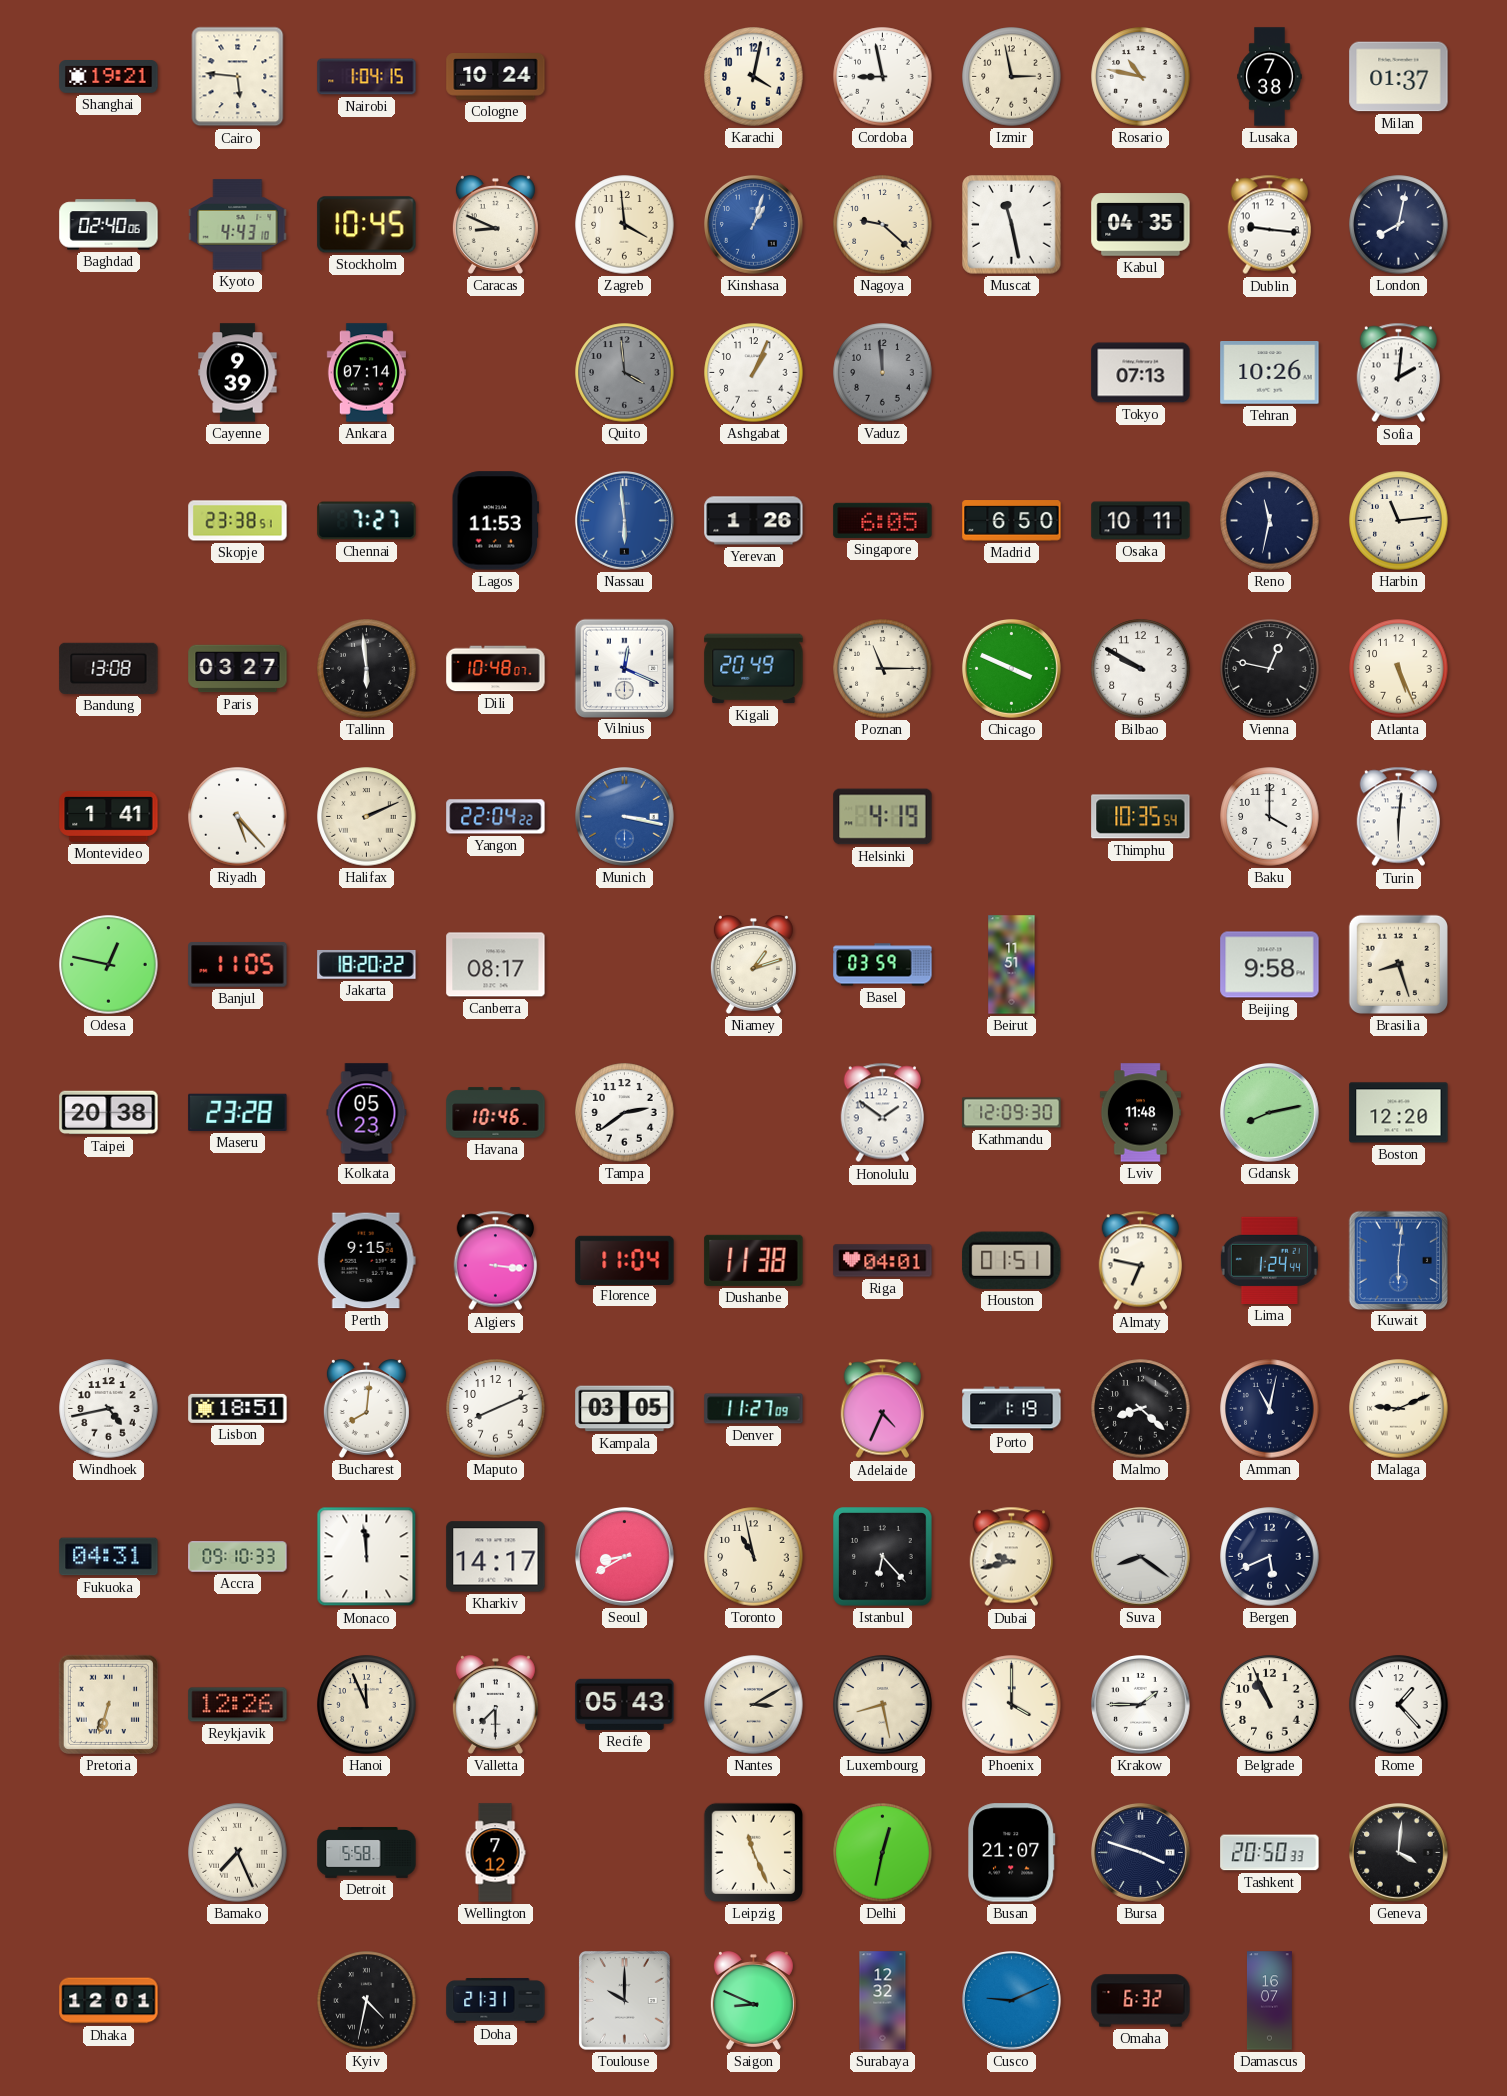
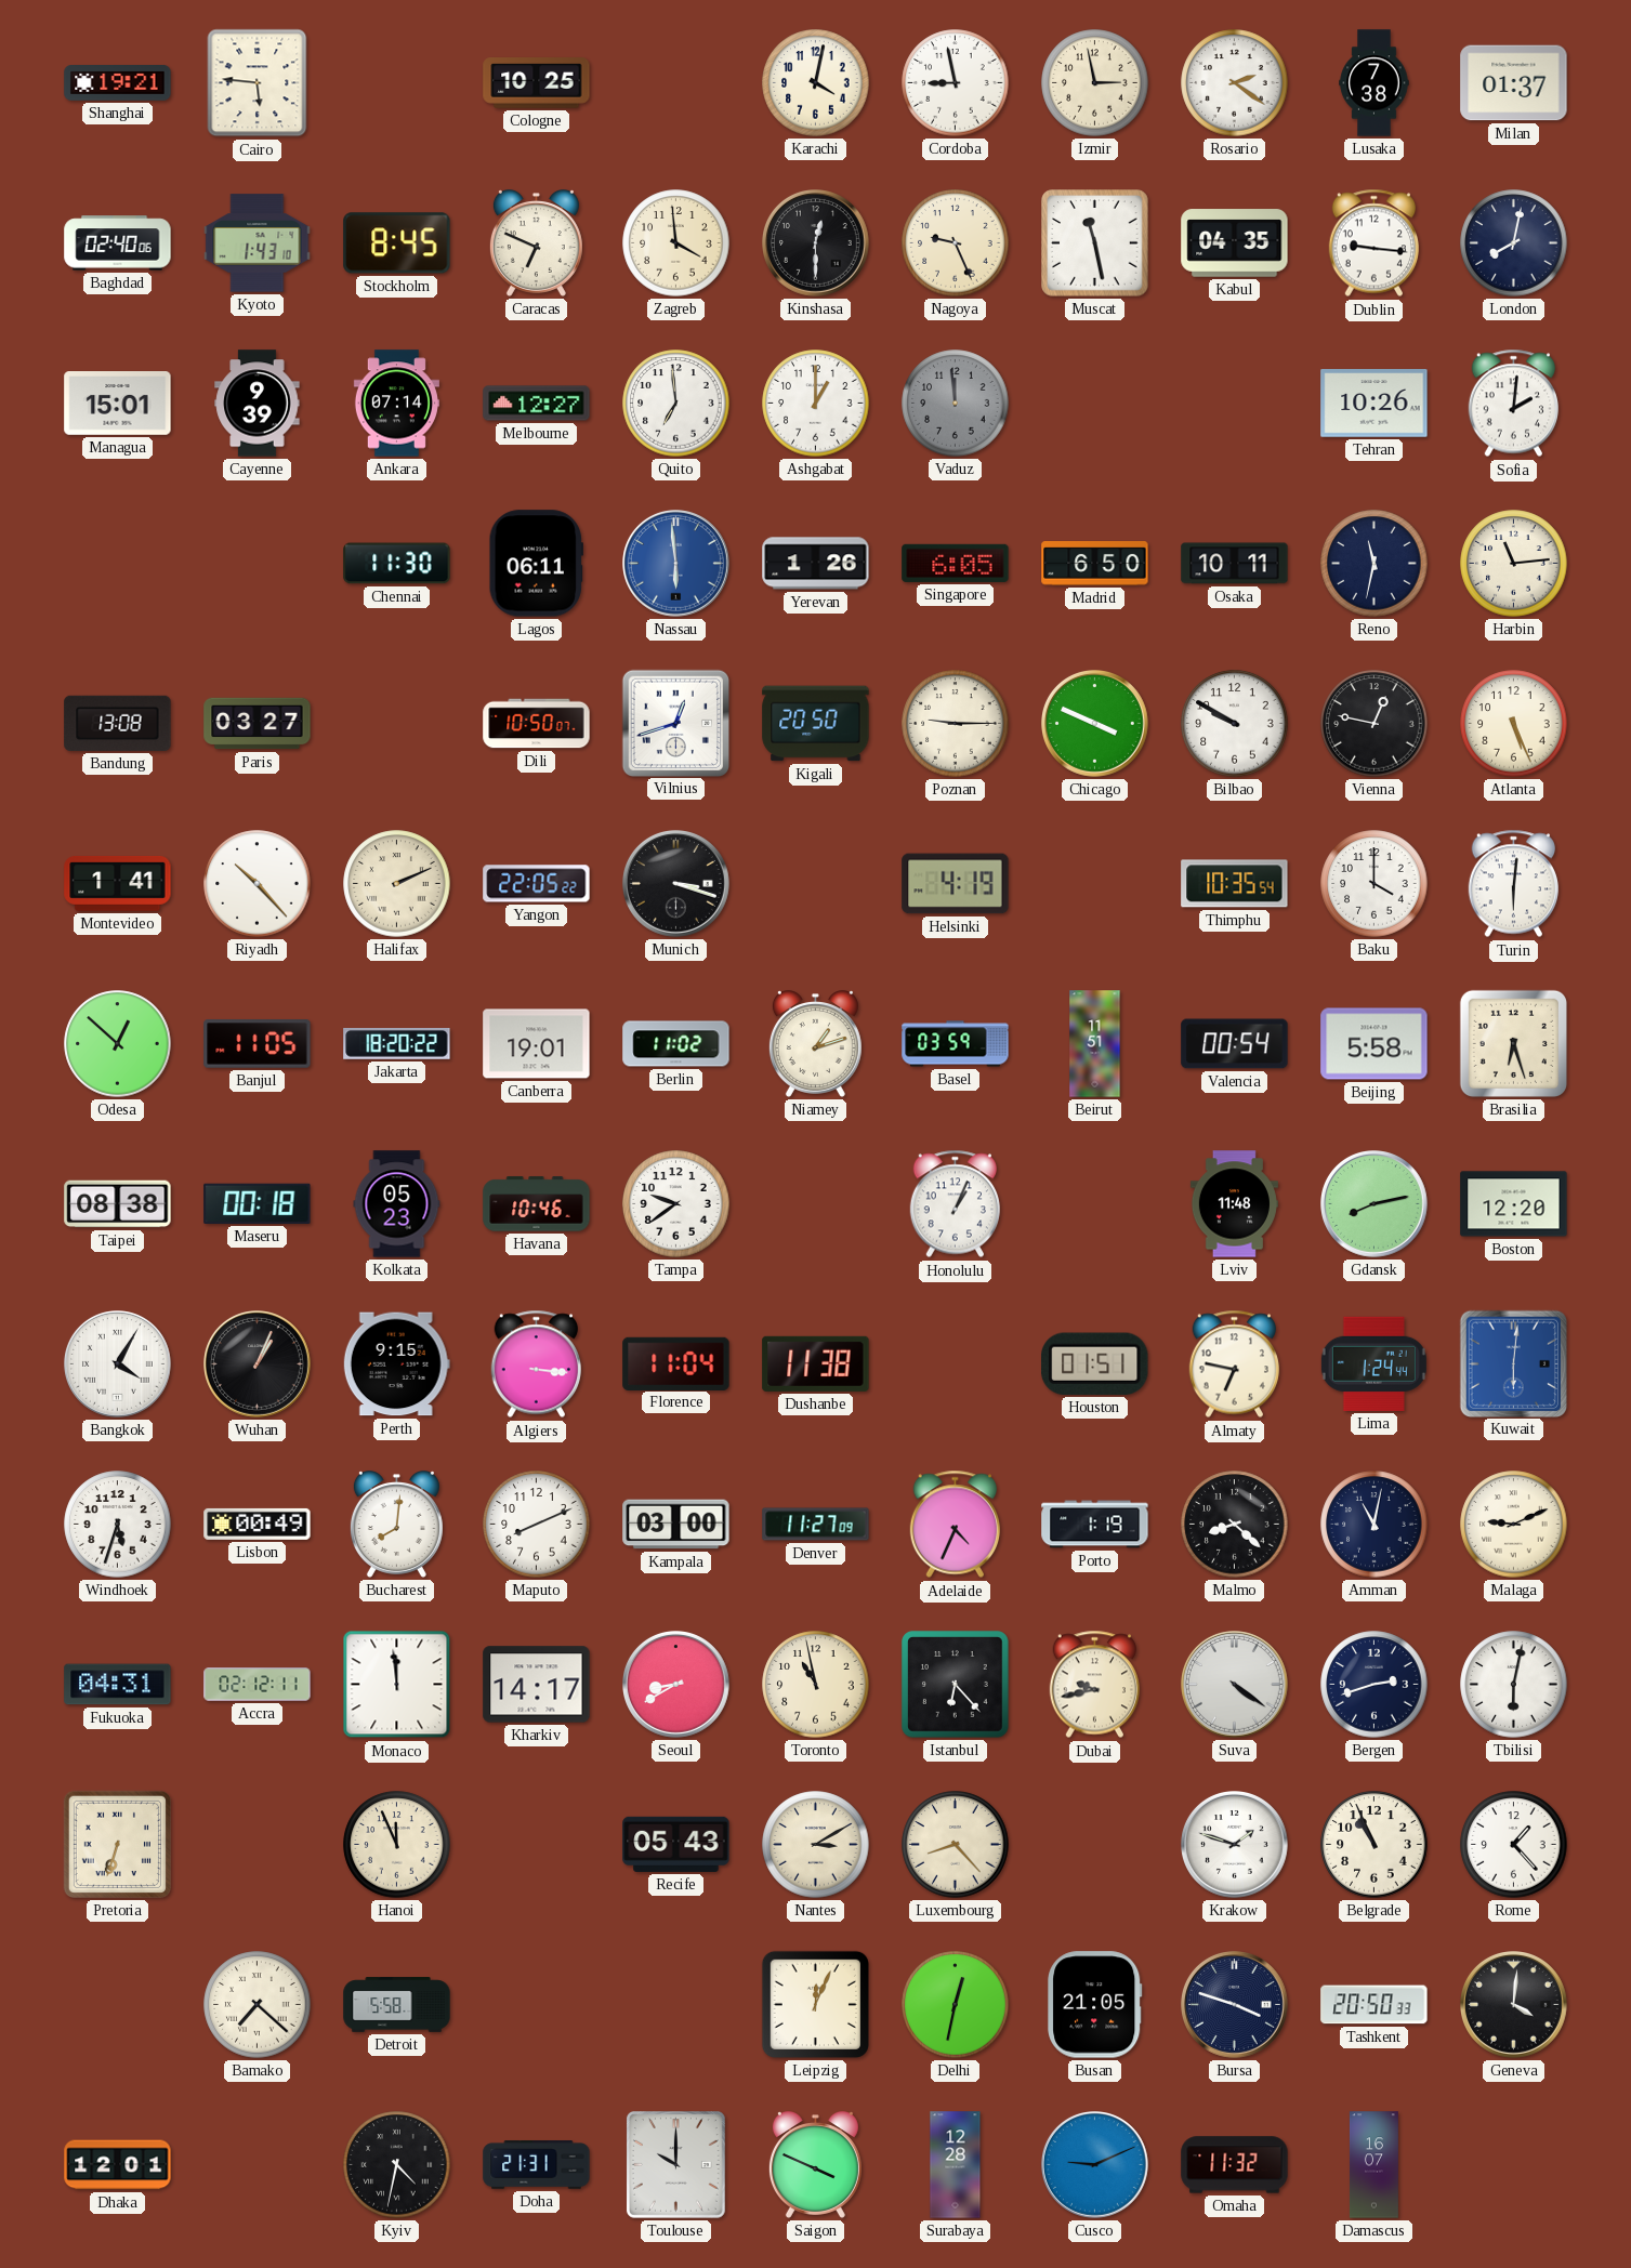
Nairobi: 1:04 -> none
Cologne: 10:24 -> 10:25
Rosario: 10:47 -> 2:21
Kyoto: 4:43 -> 1:43
Stockholm: 10:45 -> 8:45
Caracas: 8:49 -> 6:49
Kinshasa: 1:03 -> 12:30
Kinshasa dial: blue -> black
Nagoya: 9:22 -> 9:26
Managua: none -> 15:01
Melbourne: none -> 12:27
Quito: 3:59 -> 6:59
Quito dial: grey -> white
Ashgabat: 1:04 -> 1:00
Tokyo: 07:13 -> none
Skopje: 23:38 -> none
Chennai: 7:27 -> 11:30
Lagos: 11:53 -> 06:11
Tallinn: 5:59 -> none
Dili: 10:48 -> 10:50
Vilnius: 12:19 -> 12:42
Kigali: 20:49 -> 20:50
Poznan: 11:15 -> 9:15
Riyadh: 5:23 -> 10:23
Yangon: 22:04 -> 22:05
Munich: 3:17 -> 3:18
Munich dial: blue -> black
Odesa: 12:47 -> 12:52
Canberra: 08:17 -> 19:01
Berlin: none -> 11:02
Valencia: none -> 00:54
Beijing: 9:58 -> 5:58
Brasilia: 8:27 -> 6:27
Taipei: 20:38 -> 08:38
Maseru: 23:28 -> 00:18
Tampa: 2:39 -> 9:39
Honolulu: 1:51 -> 1:04
Kathmandu: 12:09 -> none
Bangkok: none -> 4:05
Wuhan: none -> 1:04
Riga: 04:01 -> none
Windhoek: 4:43 -> 5:33
Lisbon: 18:51 -> 00:49
Kampala: 03:05 -> 03:00
Accra: 09:10 -> 02:12
Suva: 8:21 -> 4:21
Bergen: 5:41 -> 2:42
Tbilisi: none -> 6:02
Reykjavik: 12:26 -> none
Valletta: 7:30 -> none
Luxembourg: 8:28 -> 8:23
Phoenix: 4:00 -> none
Krakow: 1:45 -> 1:48
Bamako: 7:26 -> 7:22
Wellington: 7:12 -> none
Leipzig: 11:26 -> 12:04
Busan: 21:07 -> 21:05
Saigon: 8:49 -> 3:49
Surabaya: 12:32 -> 12:28
Omaha: 6:32 -> 11:32
